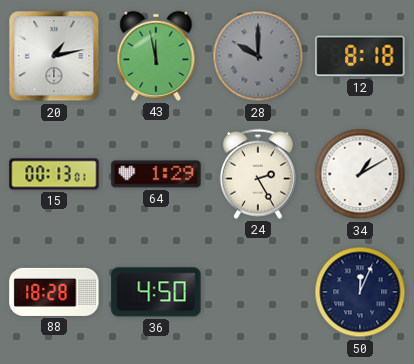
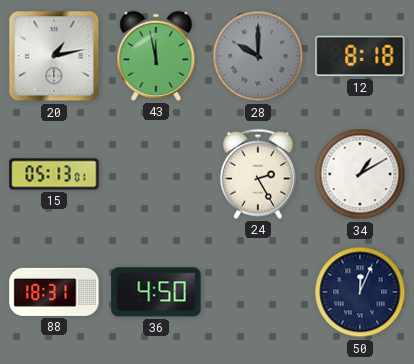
15: 00:13 -> 05:13
64: 1:29 -> none
88: 18:28 -> 18:31
